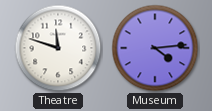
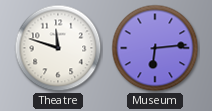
Museum: 4:14 -> 6:14
